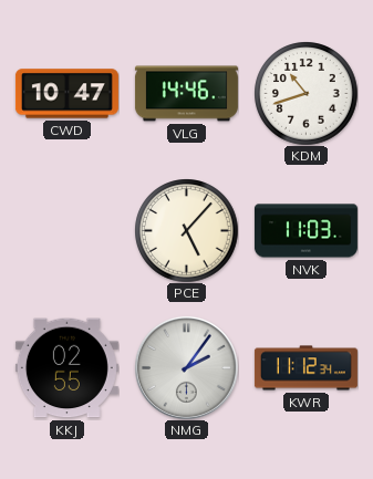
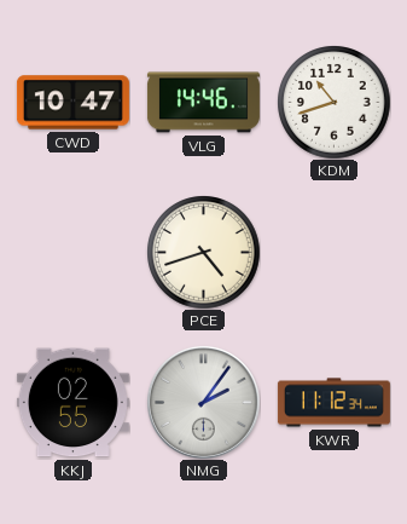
PCE: 5:07 -> 4:42
NVK: 11:03 -> none
